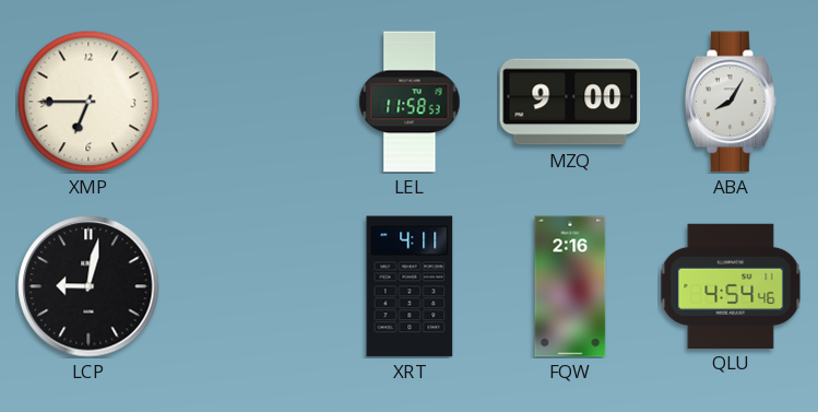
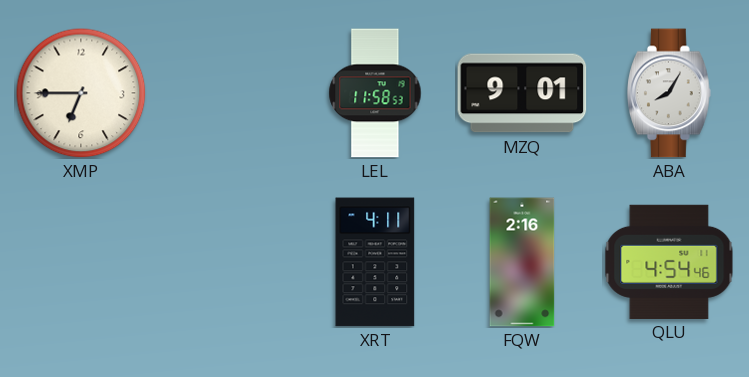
MZQ: 9:00 -> 9:01
LCP: 9:02 -> none
